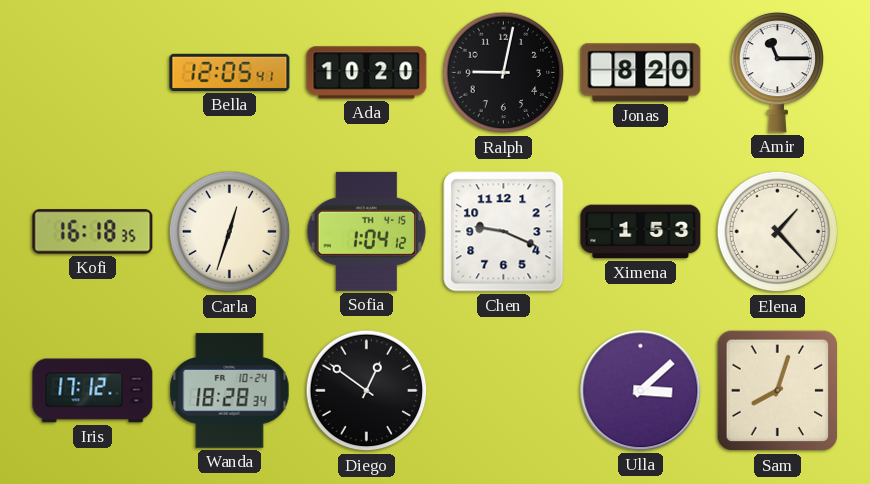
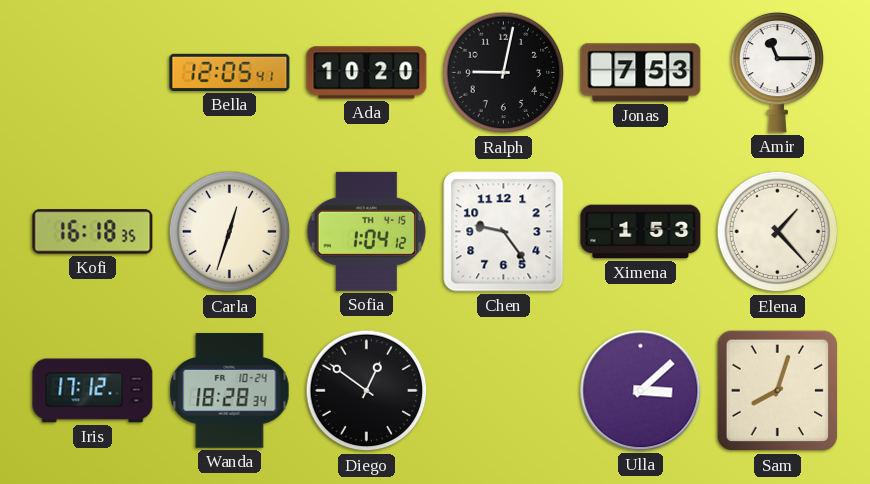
Jonas: 8:20 -> 7:53
Chen: 9:19 -> 9:24
